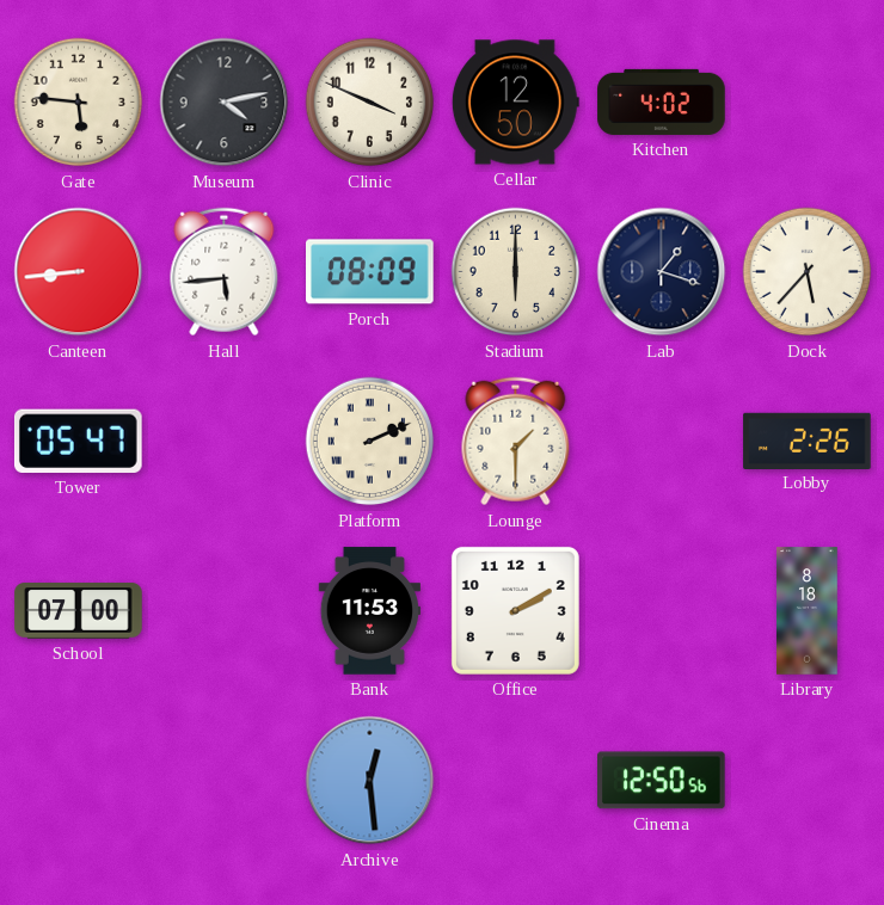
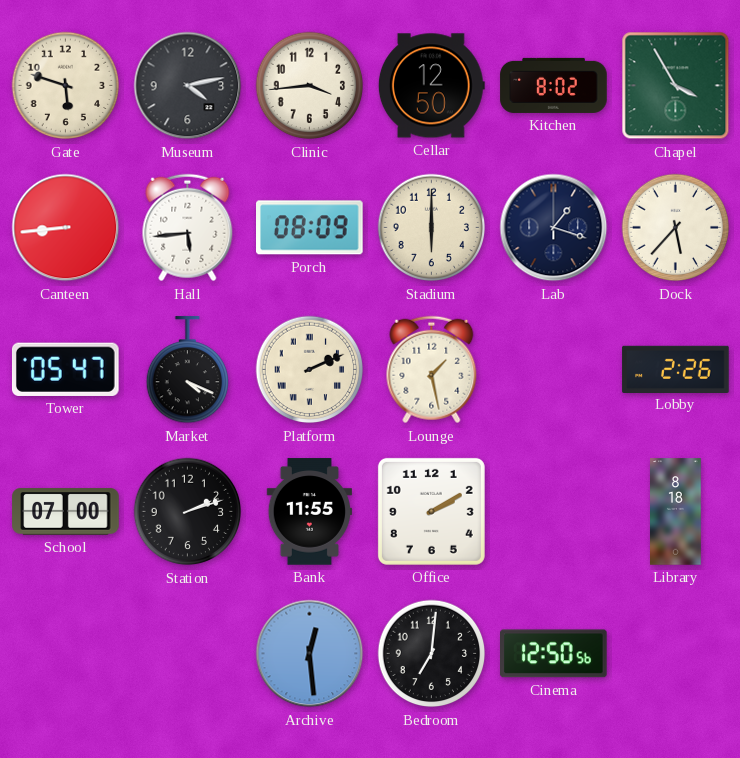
Gate: 5:46 -> 5:48
Clinic: 3:49 -> 3:44
Kitchen: 4:02 -> 8:02
Chapel: none -> 3:55
Market: none -> 4:19
Lounge: 1:30 -> 1:28
Station: none -> 2:12
Bank: 11:53 -> 11:55
Bedroom: none -> 7:01
